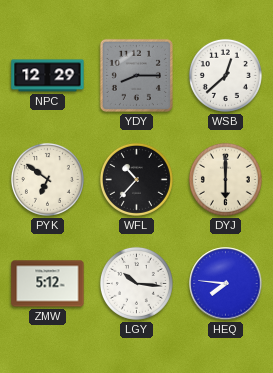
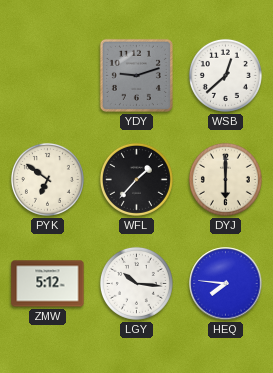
NPC: 12:29 -> none
YDY: 8:15 -> 9:12
WFL: 10:37 -> 1:37
